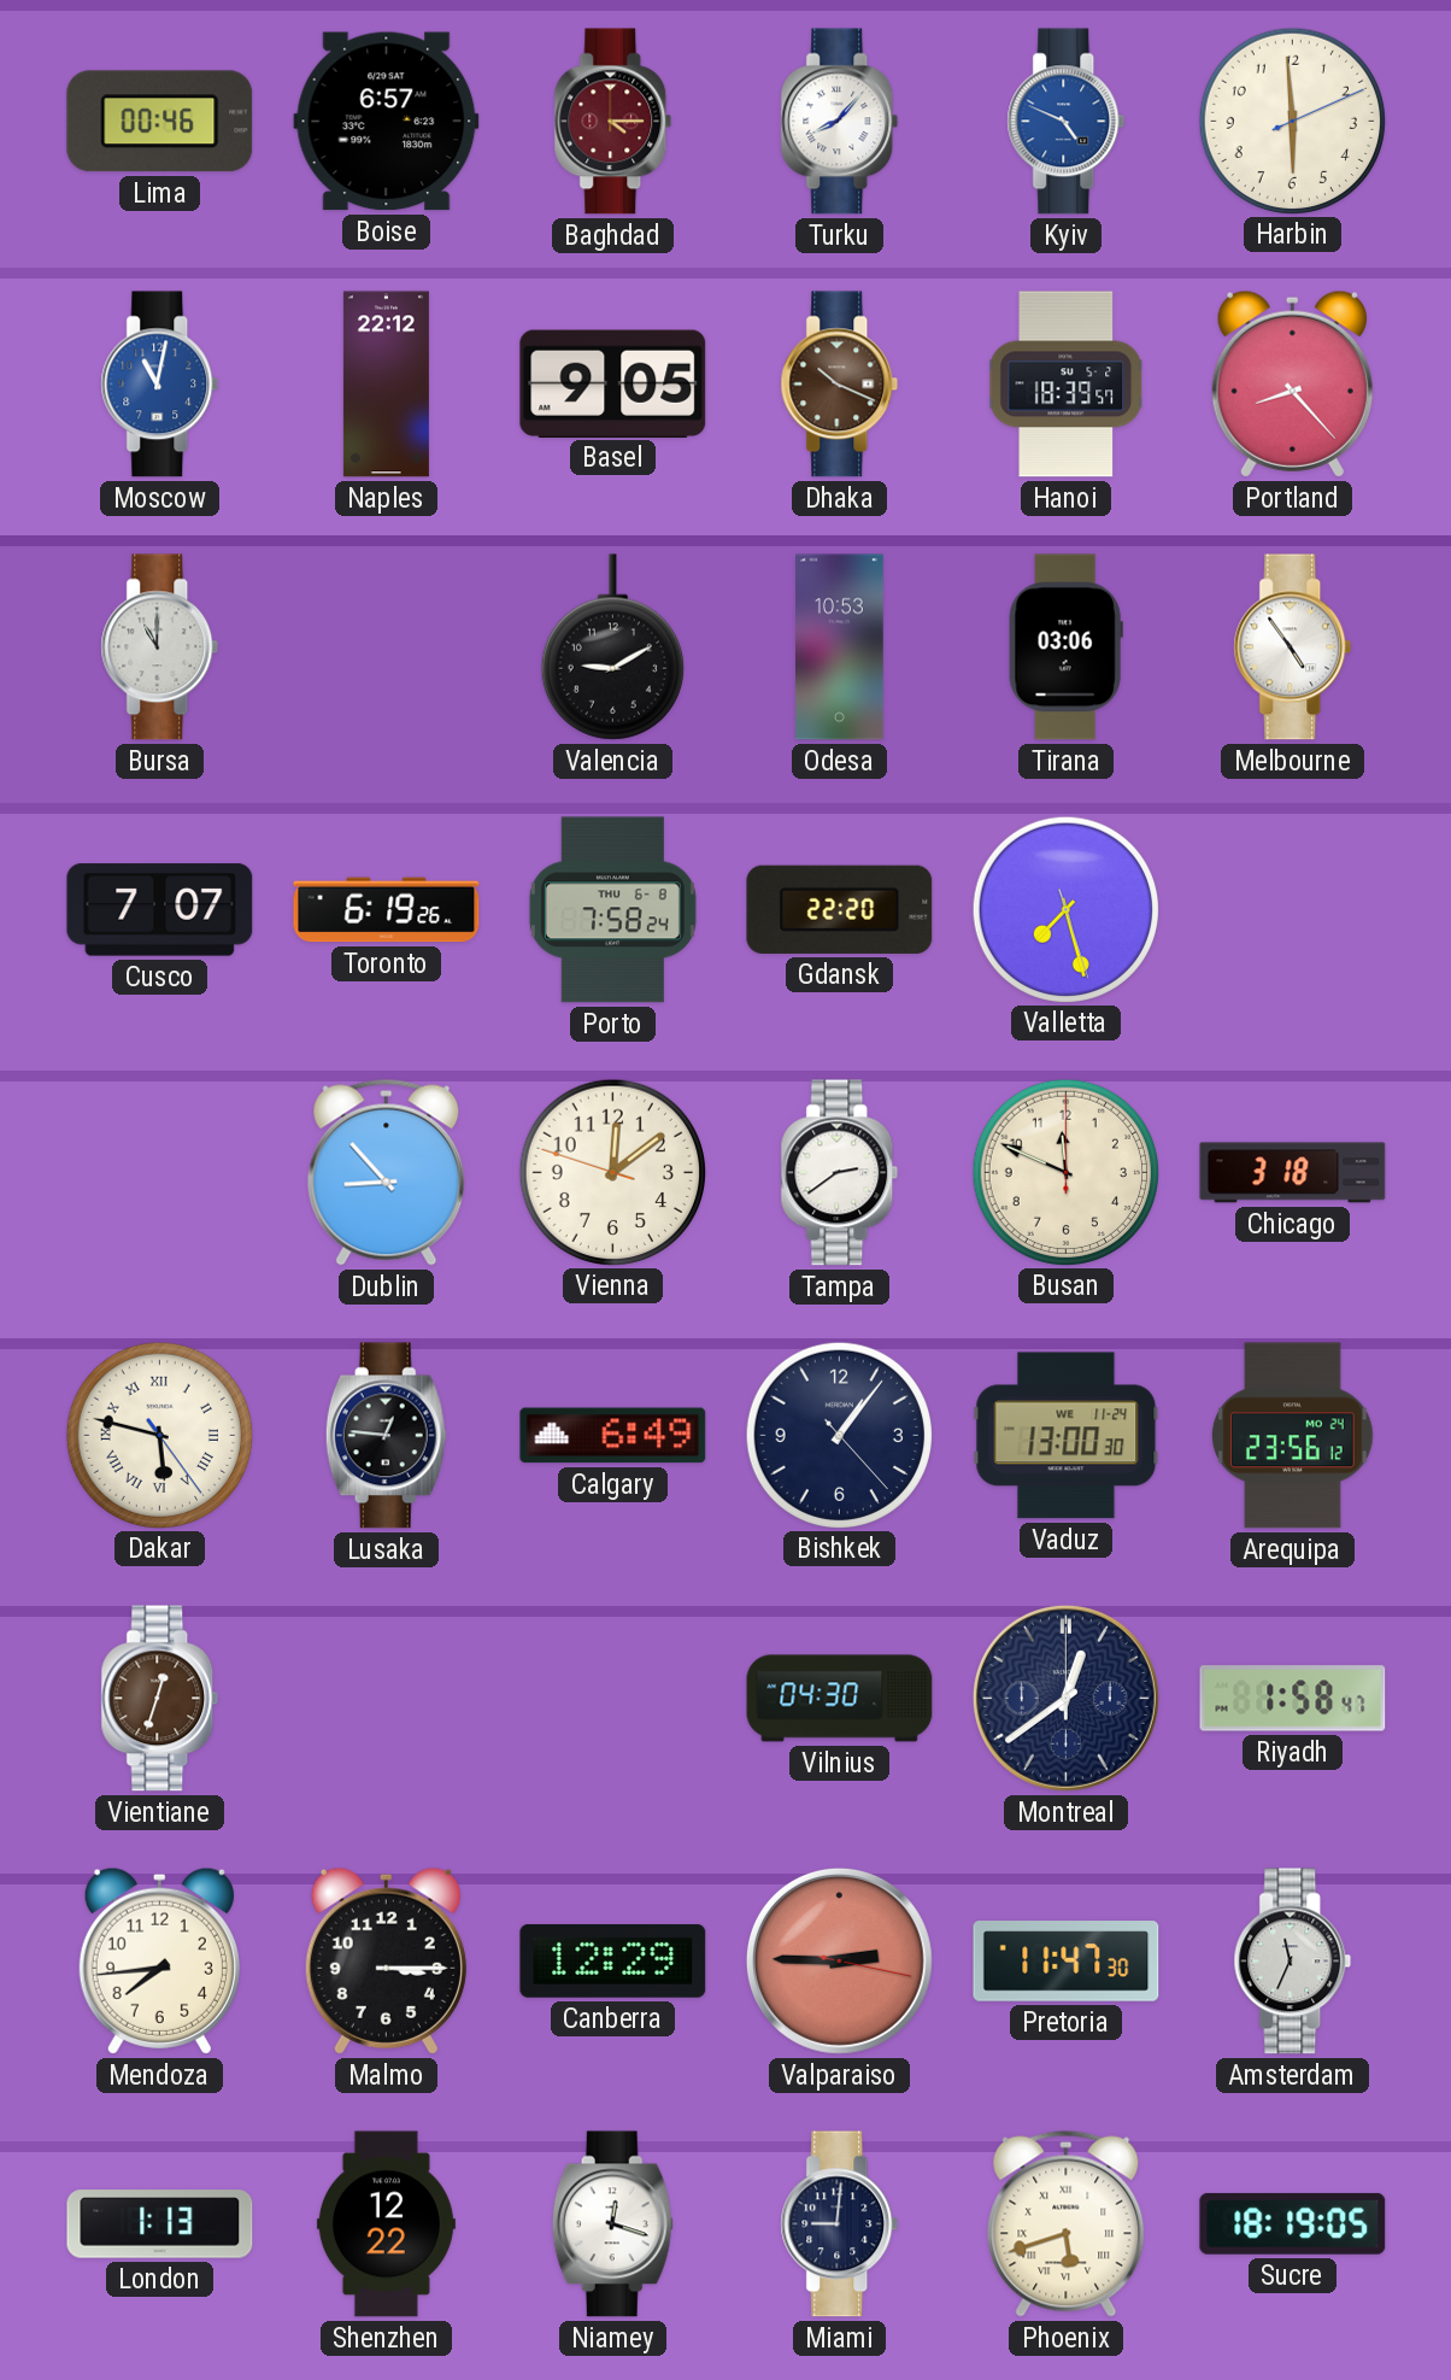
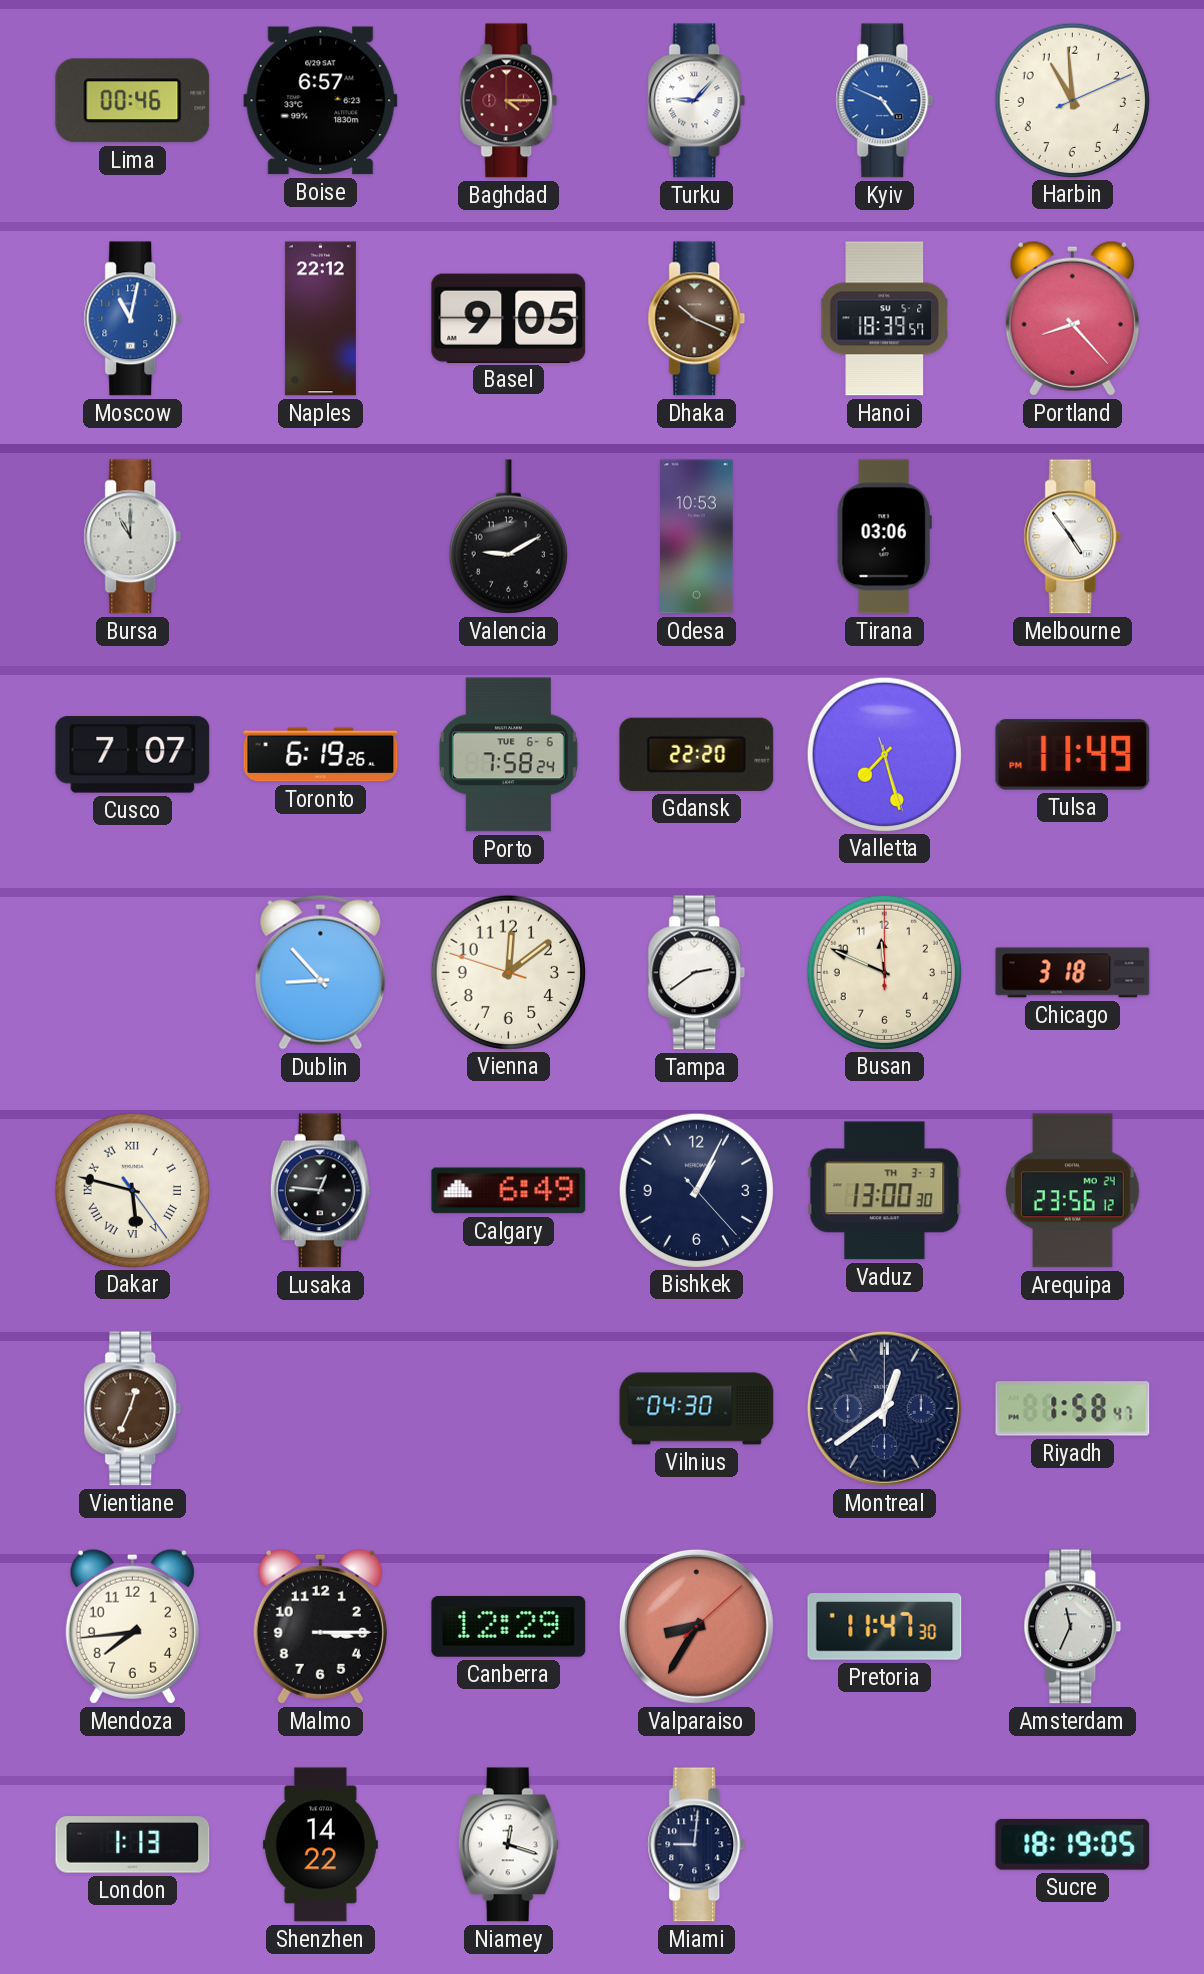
Turku: 8:07 -> 9:07
Harbin: 5:59 -> 10:59
Porto date: THU 6-8 -> TUE 6-6
Tulsa: none -> 11:49
Bishkek: 1:06 -> 1:04
Vaduz date: WE 11-24 -> TH 3-3
Vientiane: 12:33 -> 12:34
Valparaiso: 2:45 -> 8:35
Shenzhen: 12:22 -> 14:22
Phoenix: 5:42 -> none
